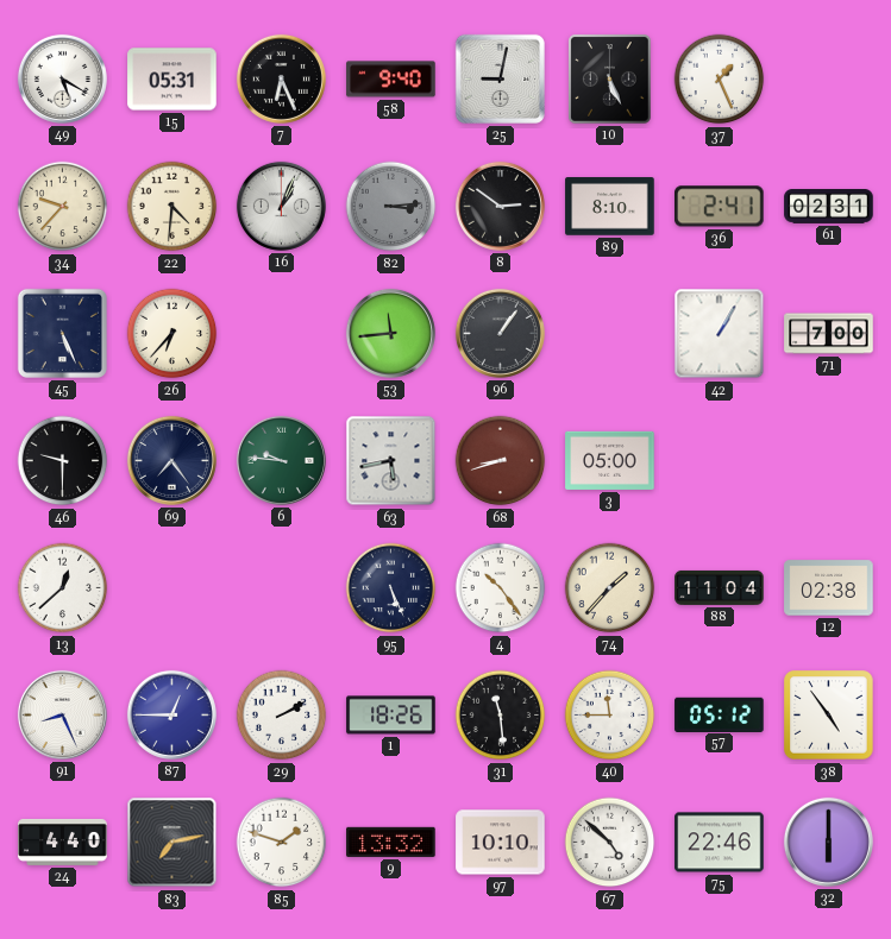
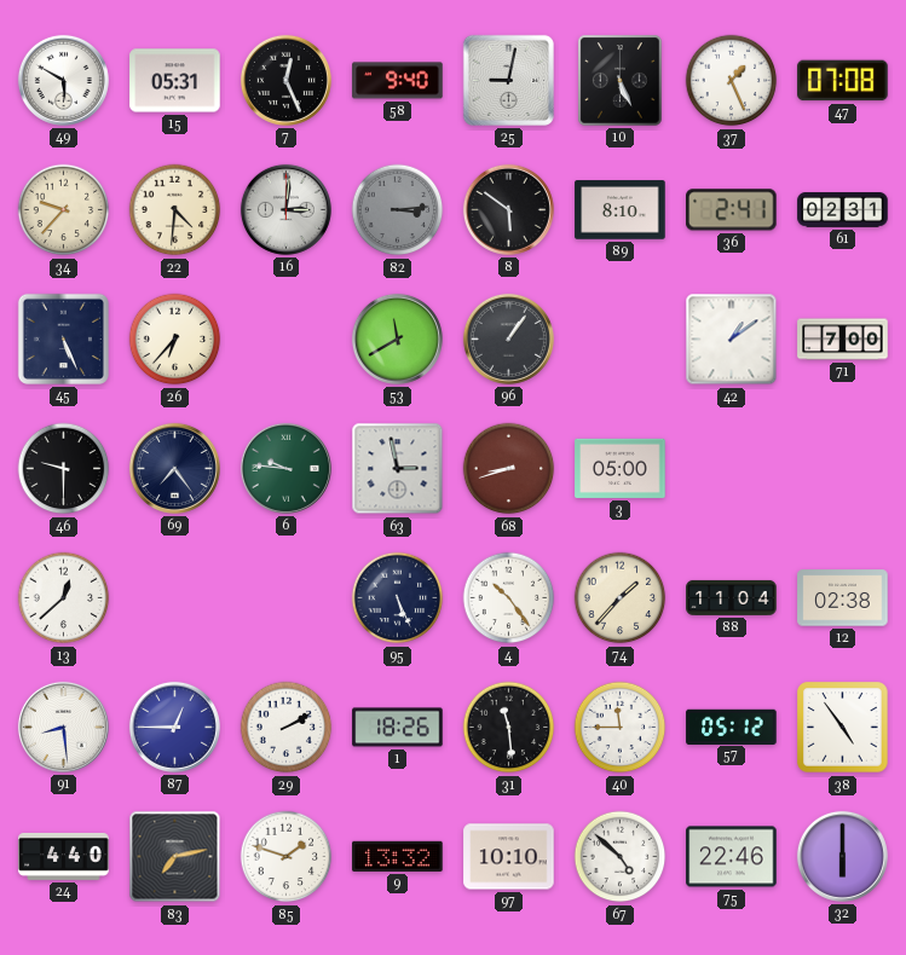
49: 5:20 -> 5:50
7: 6:26 -> 12:26
47: none -> 07:08
16: 1:04 -> 3:01
8: 2:51 -> 5:51
53: 11:44 -> 11:40
42: 1:05 -> 1:09
63: 5:43 -> 2:58
91: 8:26 -> 8:29
